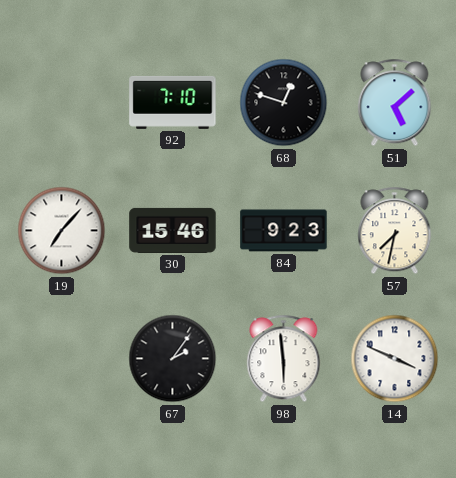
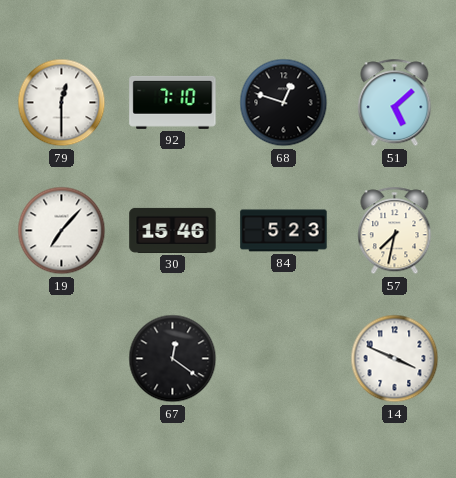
79: none -> 12:30
84: 9:23 -> 5:23
67: 2:06 -> 12:21
98: 5:59 -> none
